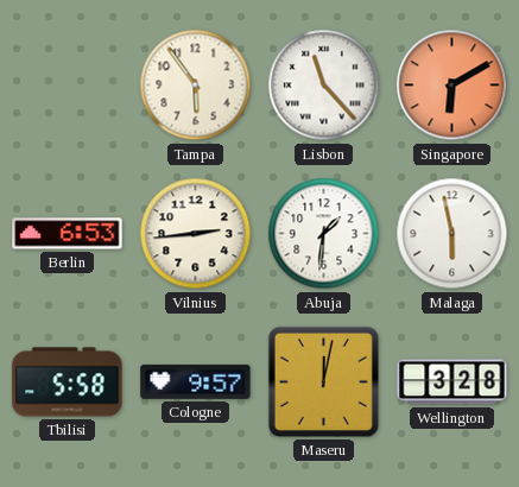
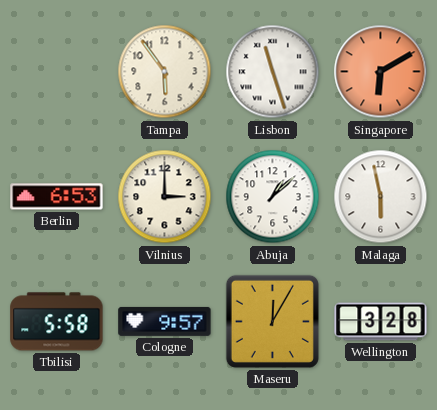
Lisbon: 11:23 -> 11:27
Vilnius: 2:44 -> 3:00
Abuja: 1:31 -> 1:08
Maseru: 12:02 -> 12:05
